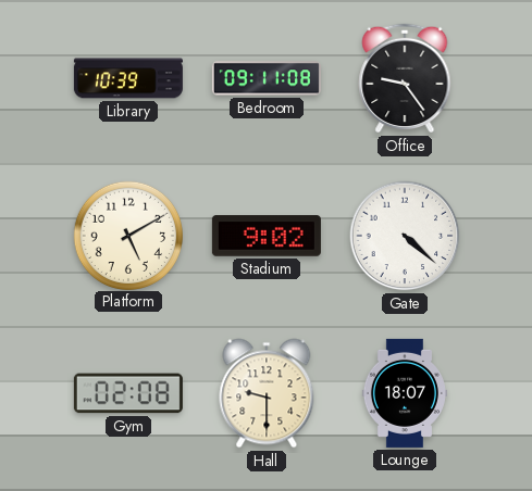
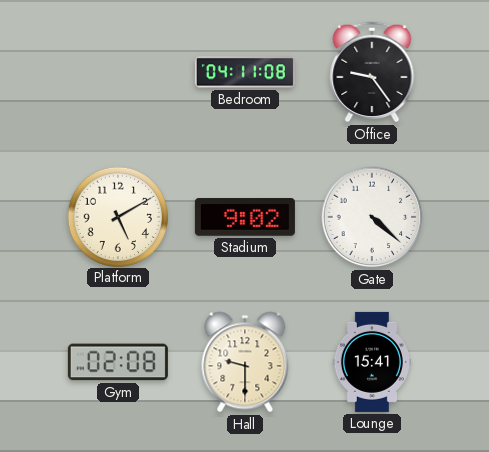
Library: 10:39 -> none
Bedroom: 09:11 -> 04:11
Lounge: 18:07 -> 15:41
